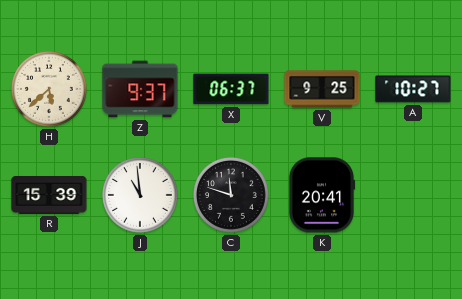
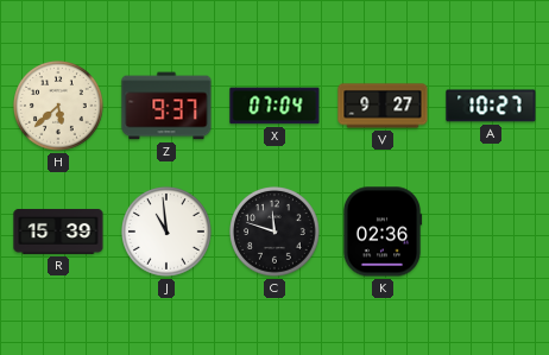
X: 06:37 -> 07:04
V: 9:25 -> 9:27
K: 20:41 -> 02:36
